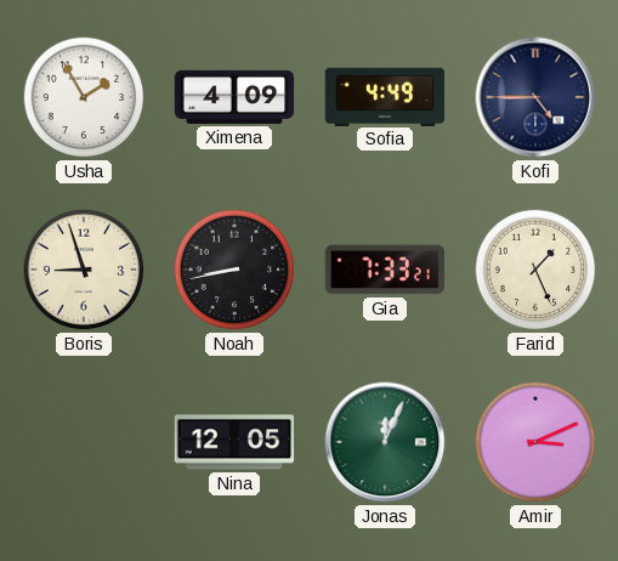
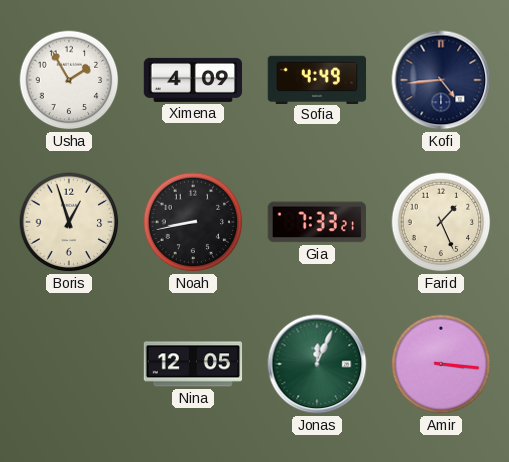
Kofi: 4:45 -> 4:44
Boris: 8:57 -> 12:57
Amir: 3:11 -> 3:16
